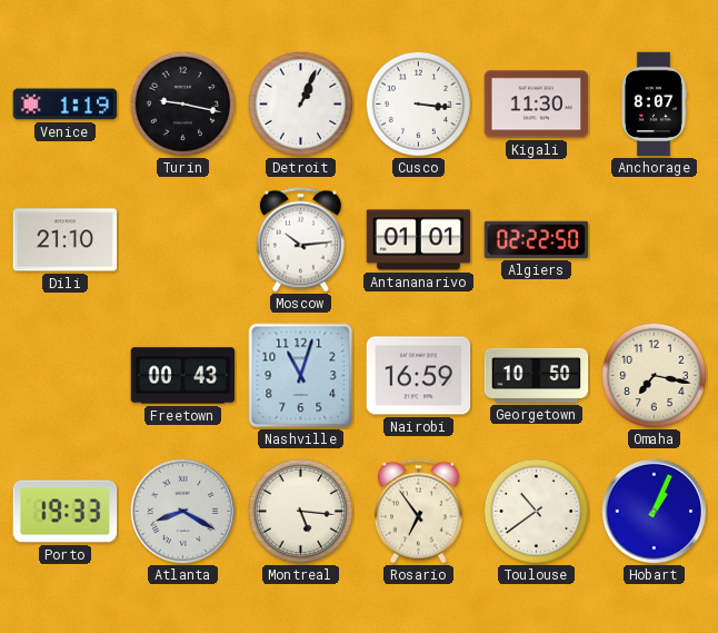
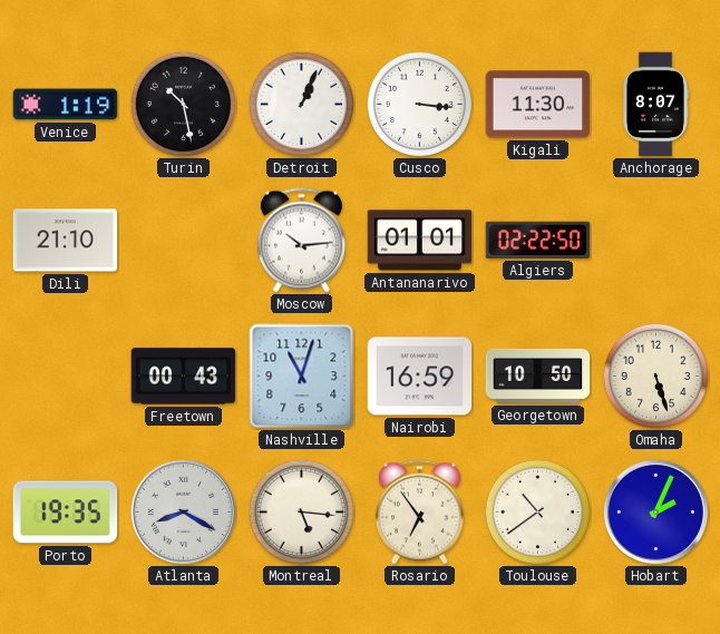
Turin: 9:17 -> 10:28
Omaha: 7:17 -> 5:27
Porto: 19:33 -> 19:35
Hobart: 1:04 -> 2:04
